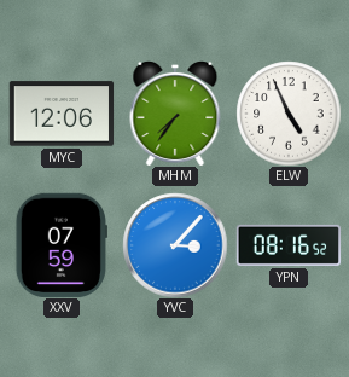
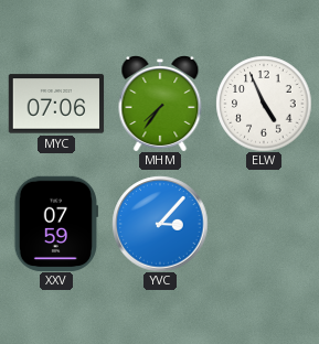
MYC: 12:06 -> 07:06
YPN: 08:16 -> none
